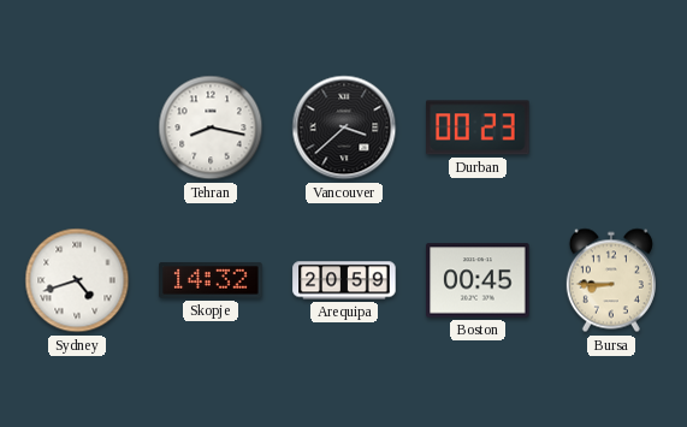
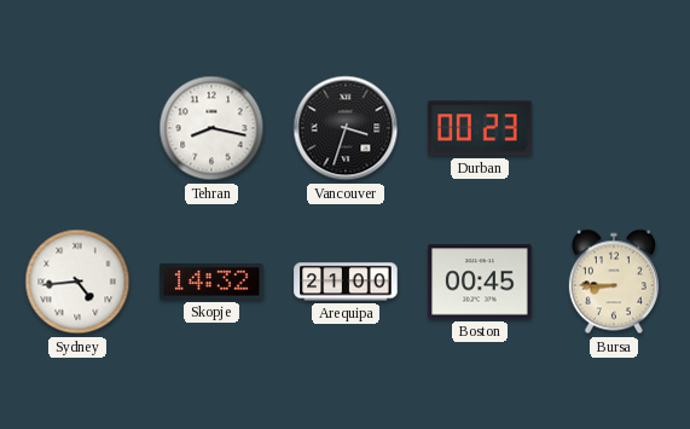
Vancouver: 3:38 -> 3:33
Sydney: 4:42 -> 4:44
Arequipa: 20:59 -> 21:00
